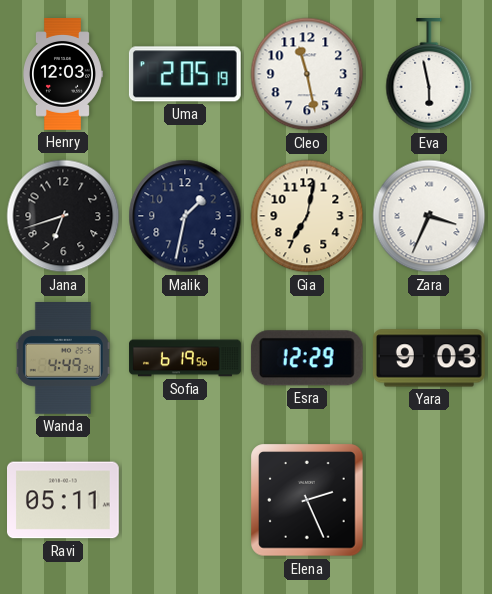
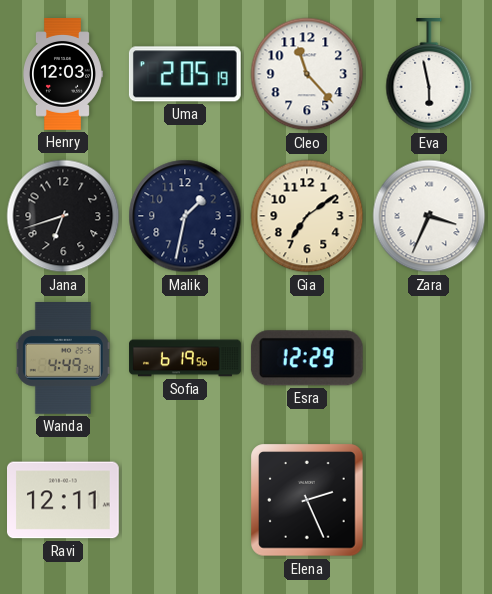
Cleo: 11:28 -> 11:23
Gia: 7:02 -> 7:09
Yara: 9:03 -> none
Ravi: 05:11 -> 12:11
